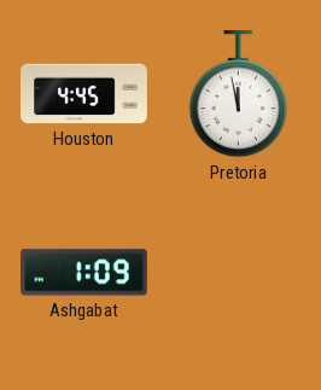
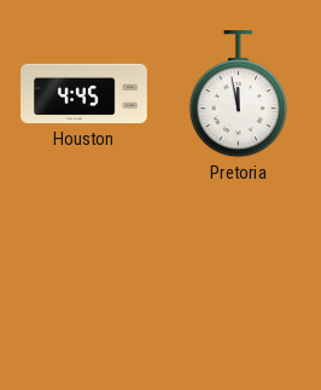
Ashgabat: 1:09 -> none
